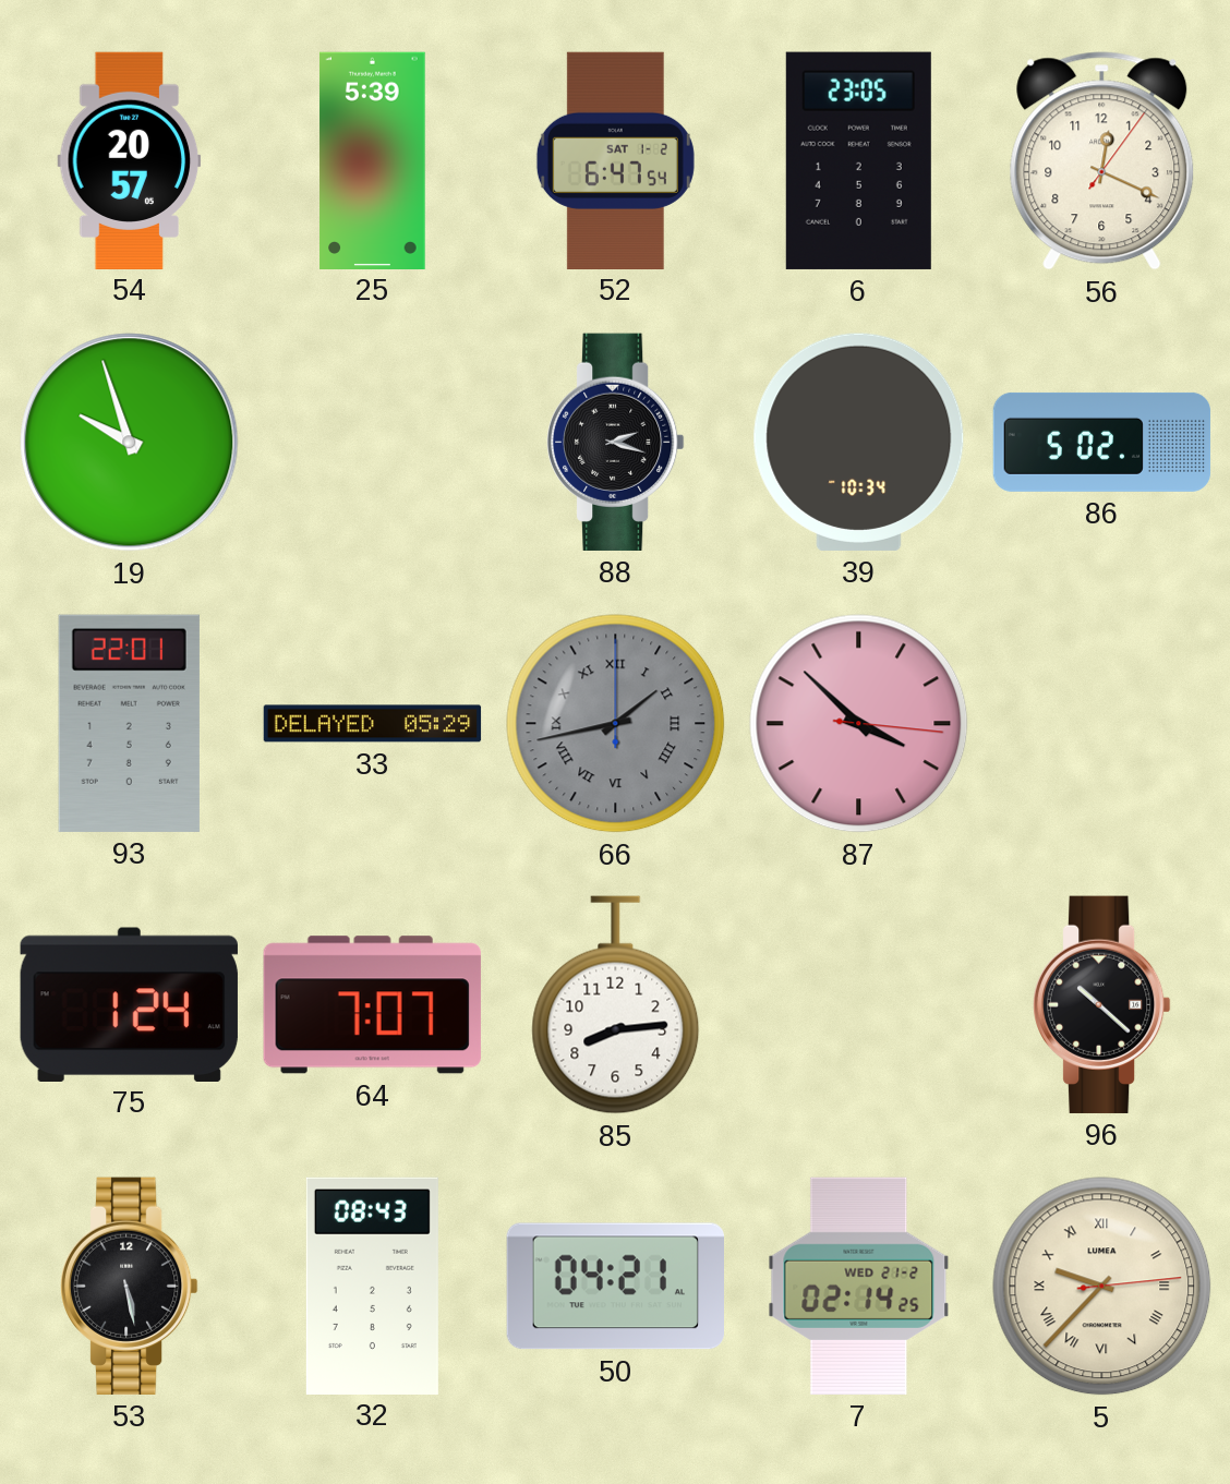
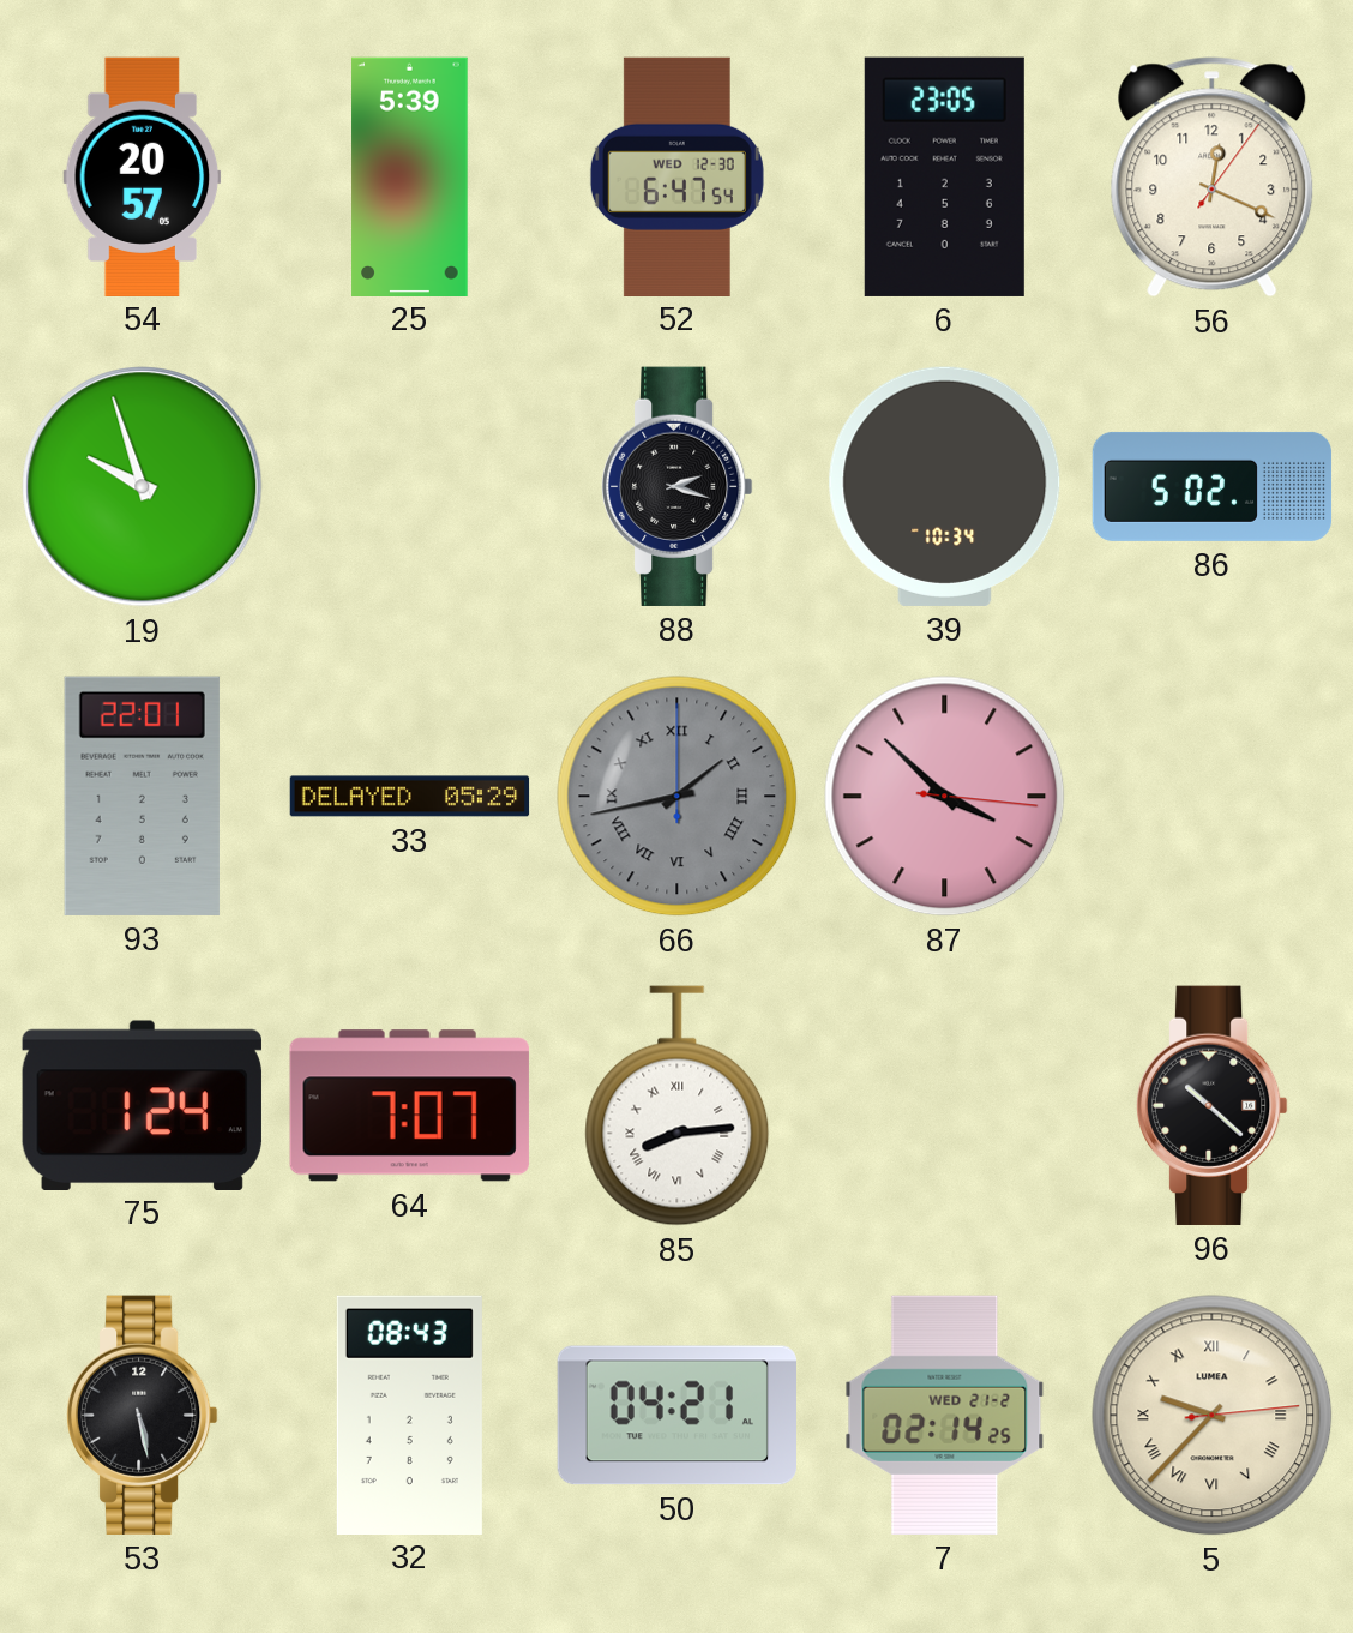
52 date: SAT 1-2 -> WED 12-30
85 numerals: Arabic -> Roman
